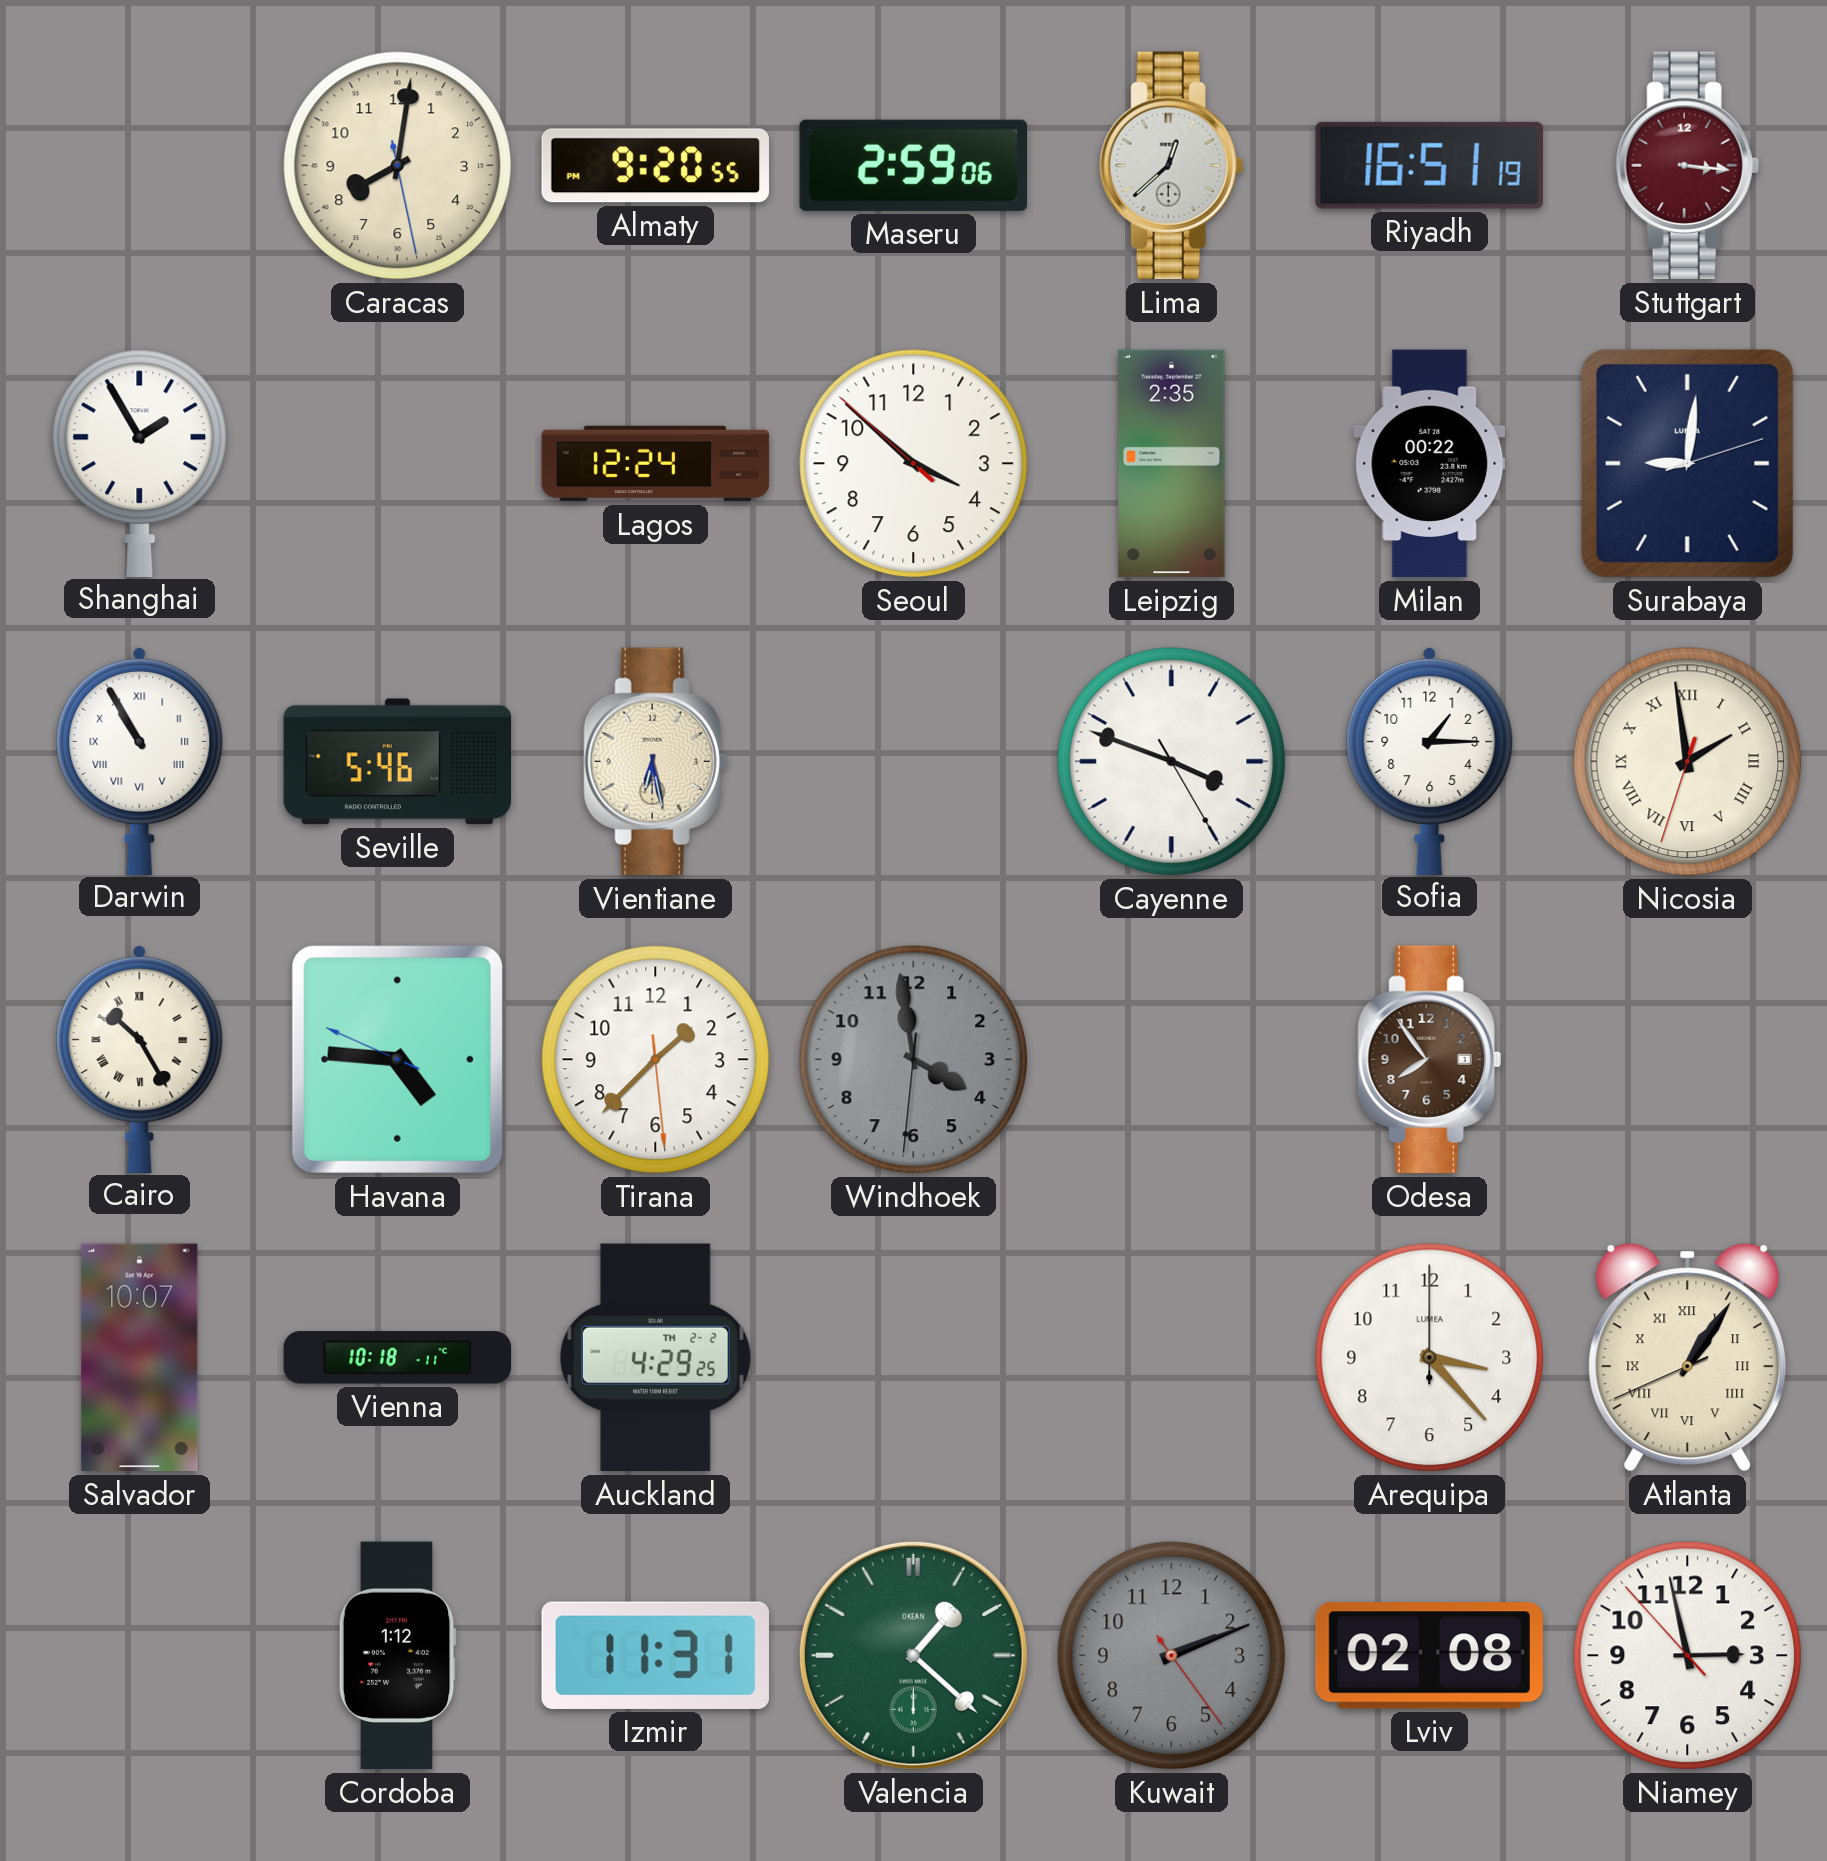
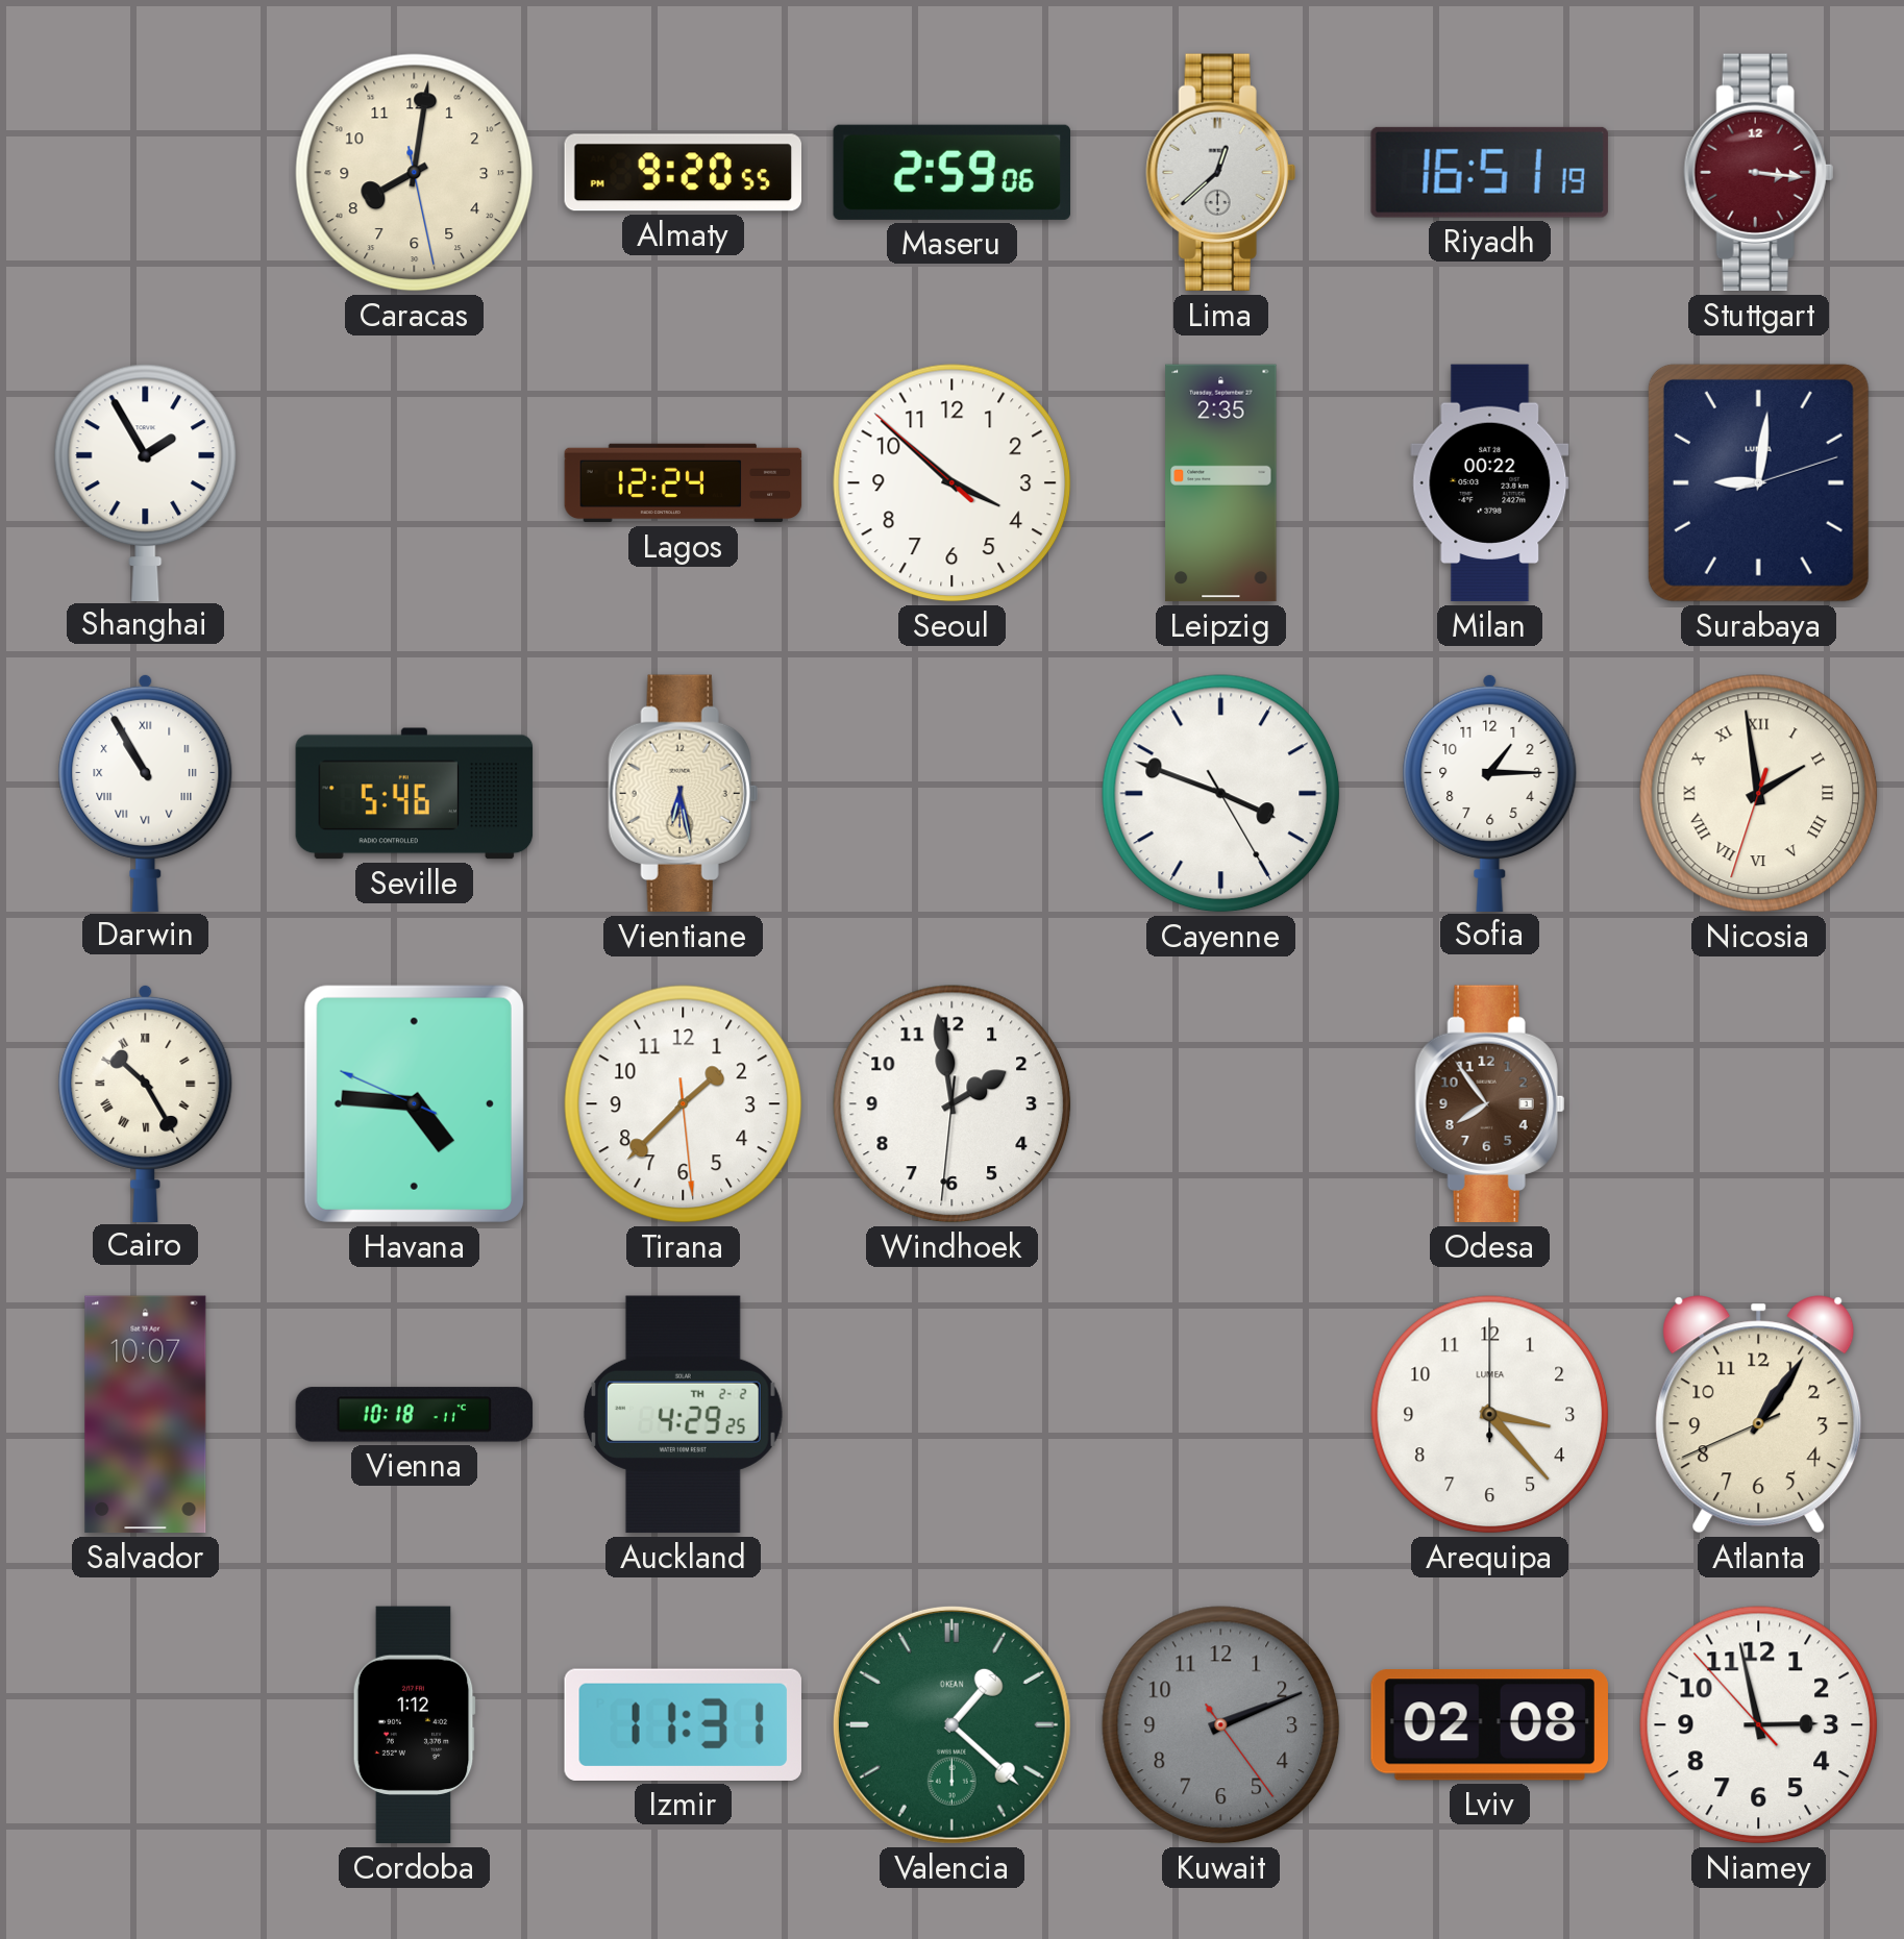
Windhoek: 3:58 -> 1:58
Windhoek dial: grey -> white
Atlanta numerals: Roman -> Arabic
